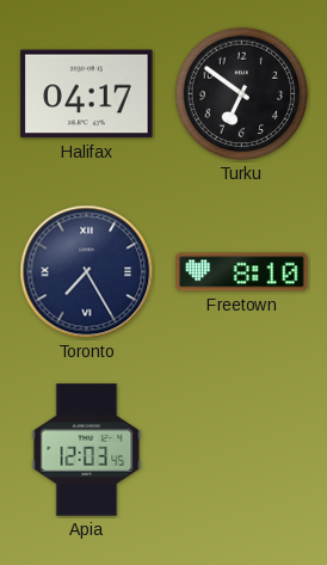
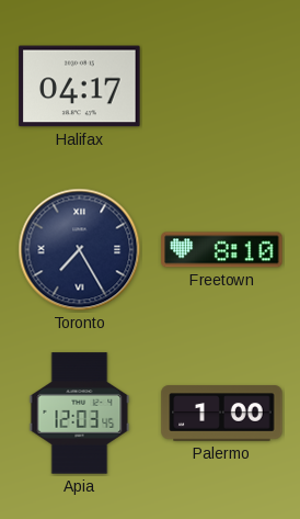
Turku: 6:51 -> none
Palermo: none -> 1:00
